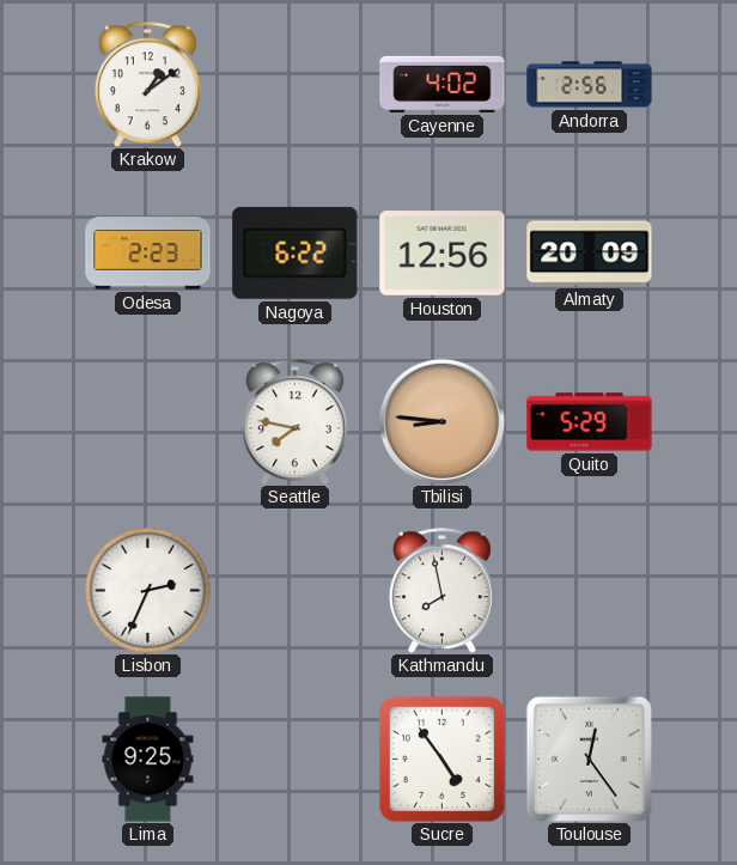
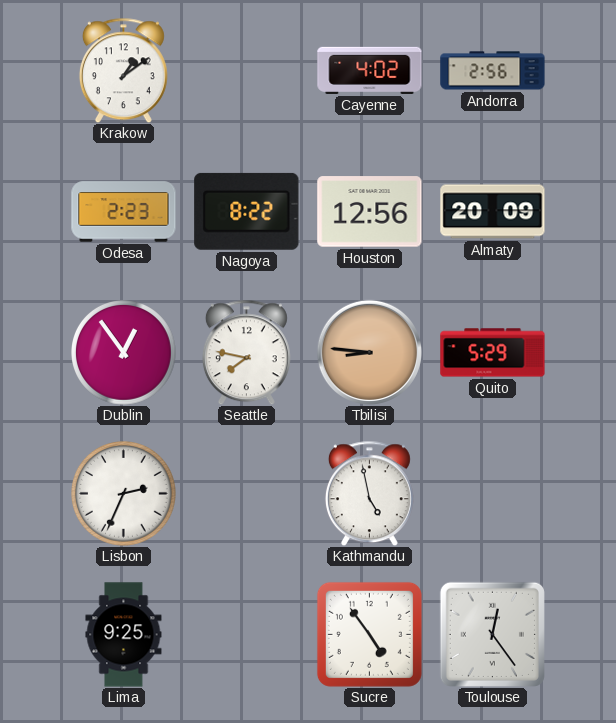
Nagoya: 6:22 -> 8:22
Dublin: none -> 12:54
Kathmandu: 7:58 -> 4:58
